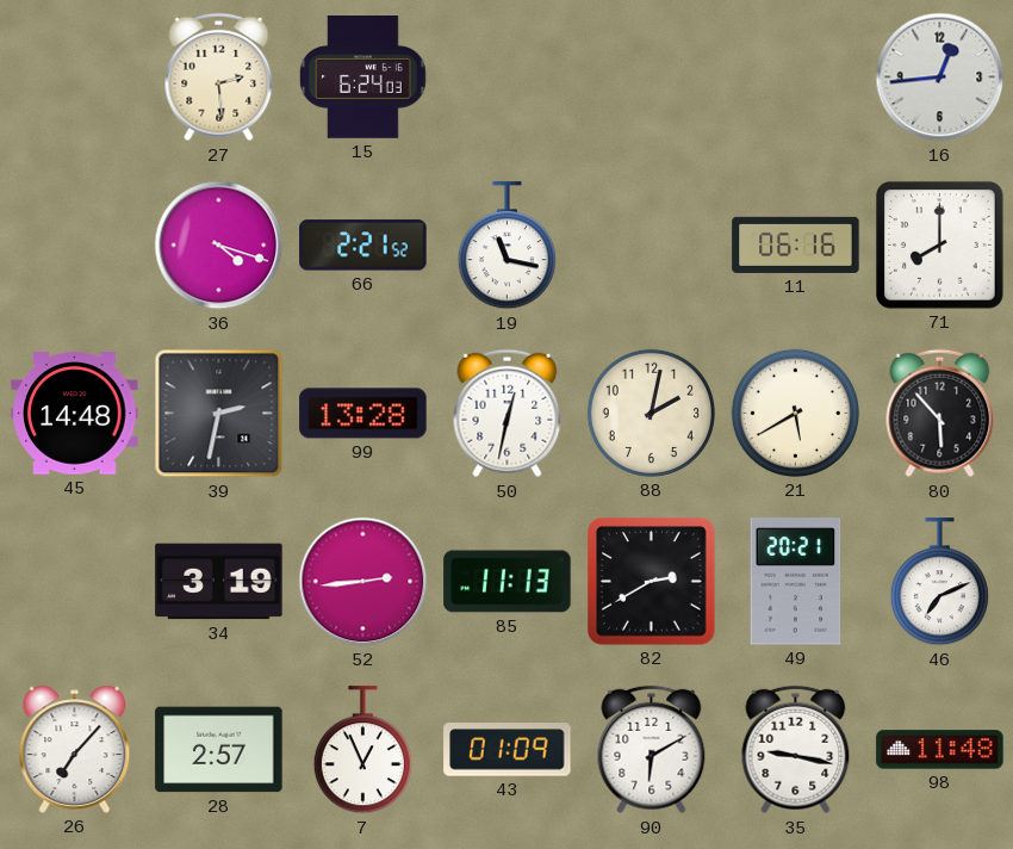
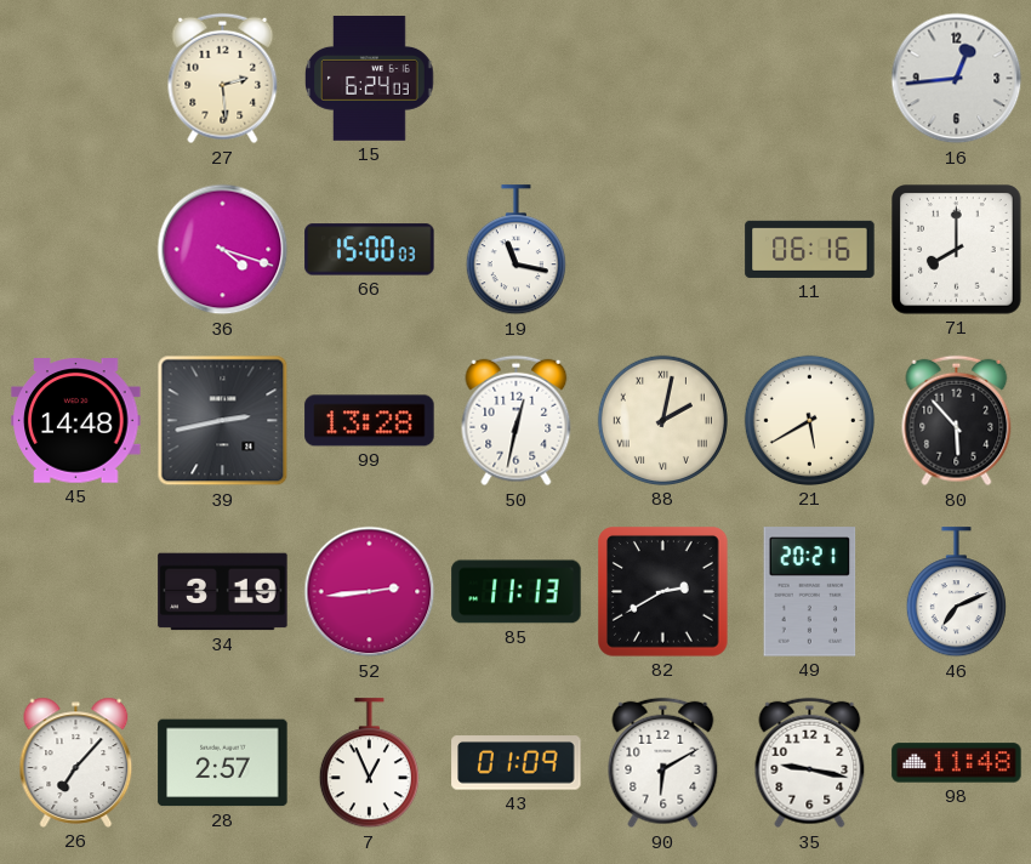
66: 2:21 -> 15:00
39: 2:32 -> 2:43
88 numerals: Arabic -> Roman
